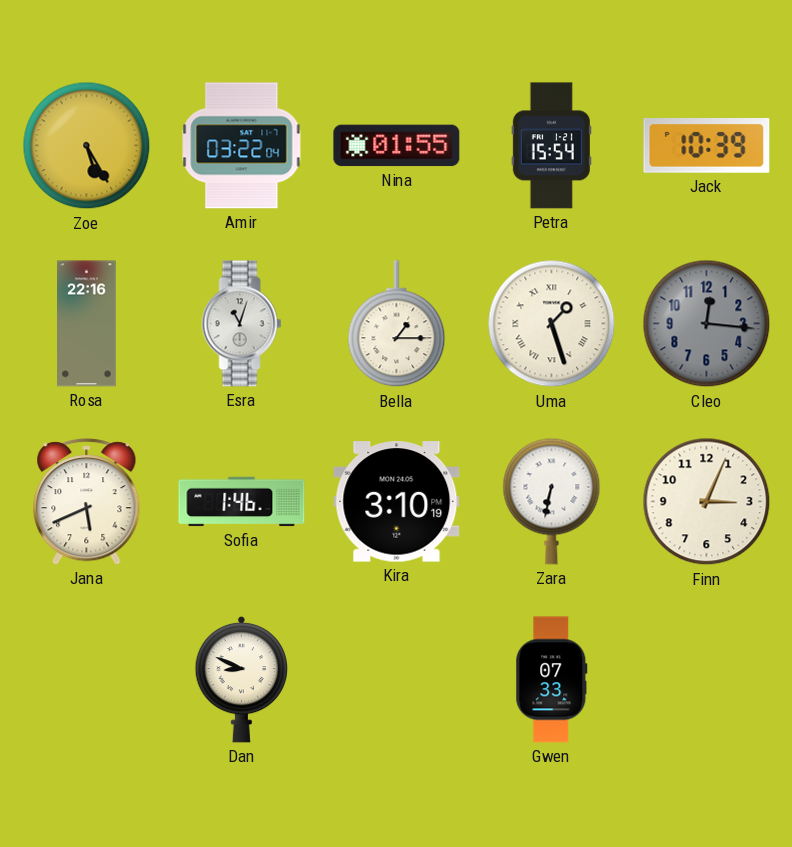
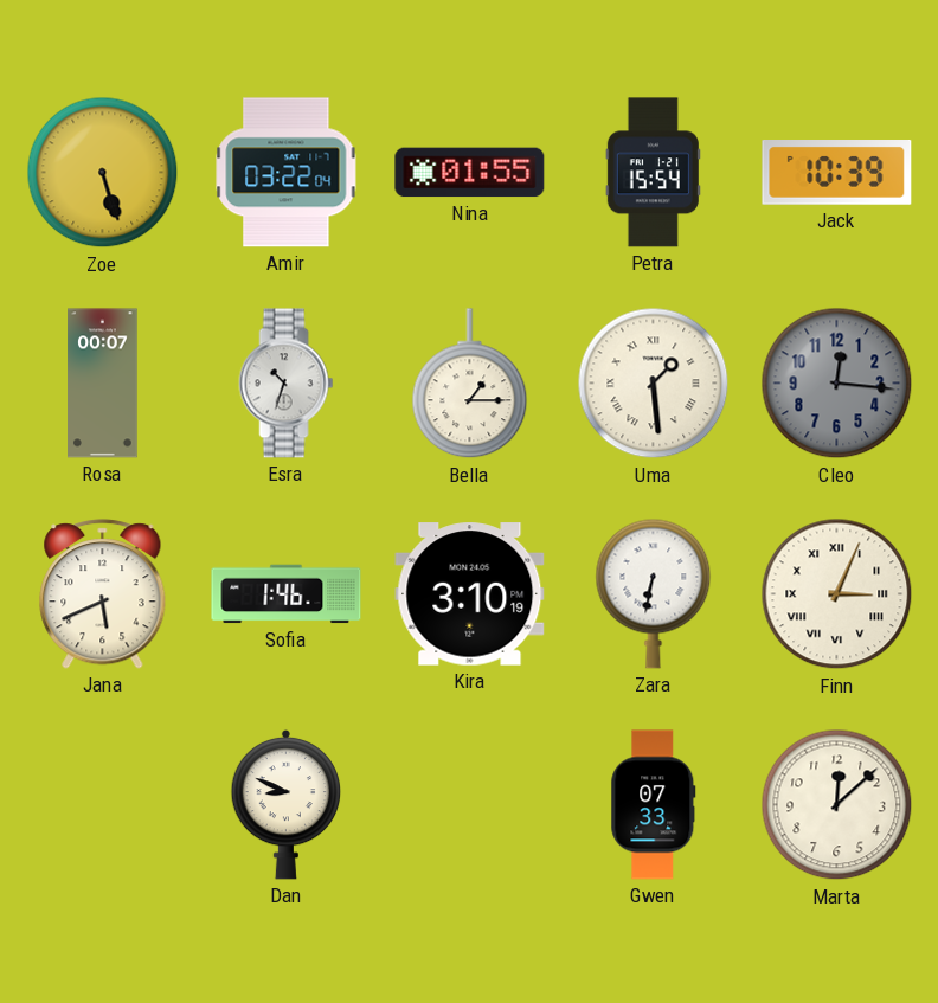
Zoe: 5:25 -> 5:27
Rosa: 22:16 -> 00:07
Esra: 11:03 -> 10:33
Uma: 1:27 -> 1:29
Finn numerals: Arabic -> Roman
Marta: none -> 12:08
